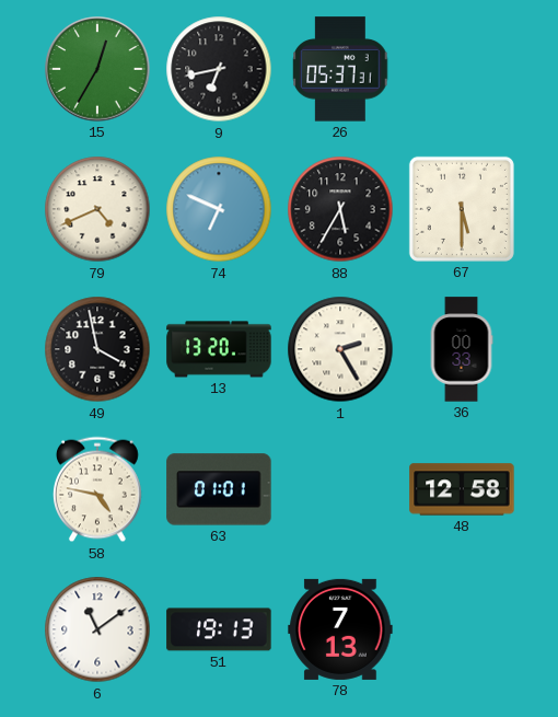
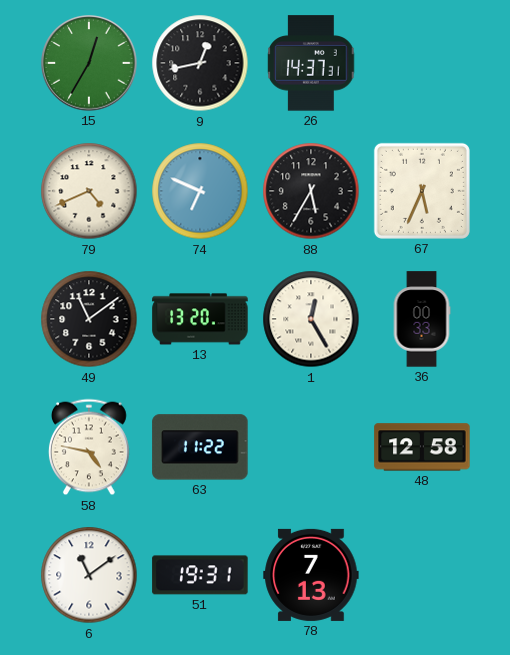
9: 6:43 -> 12:43
26: 05:37 -> 14:37
67: 5:30 -> 5:34
49: 3:58 -> 11:09
1: 2:25 -> 12:25
63: 01:01 -> 11:22
51: 19:13 -> 19:31
